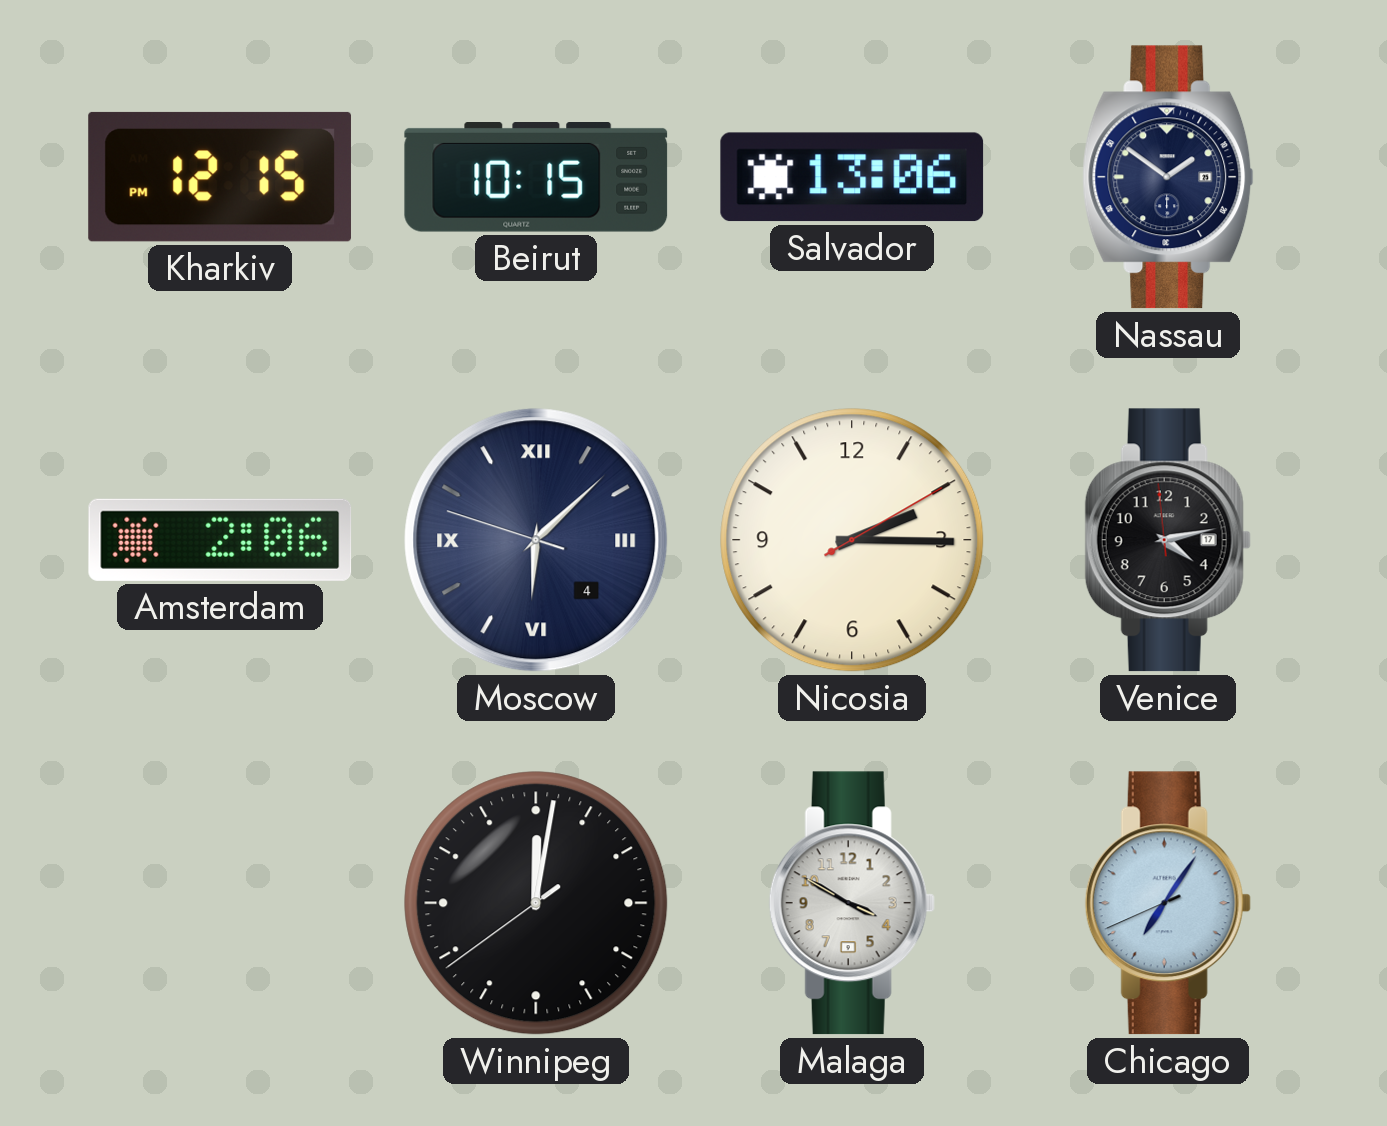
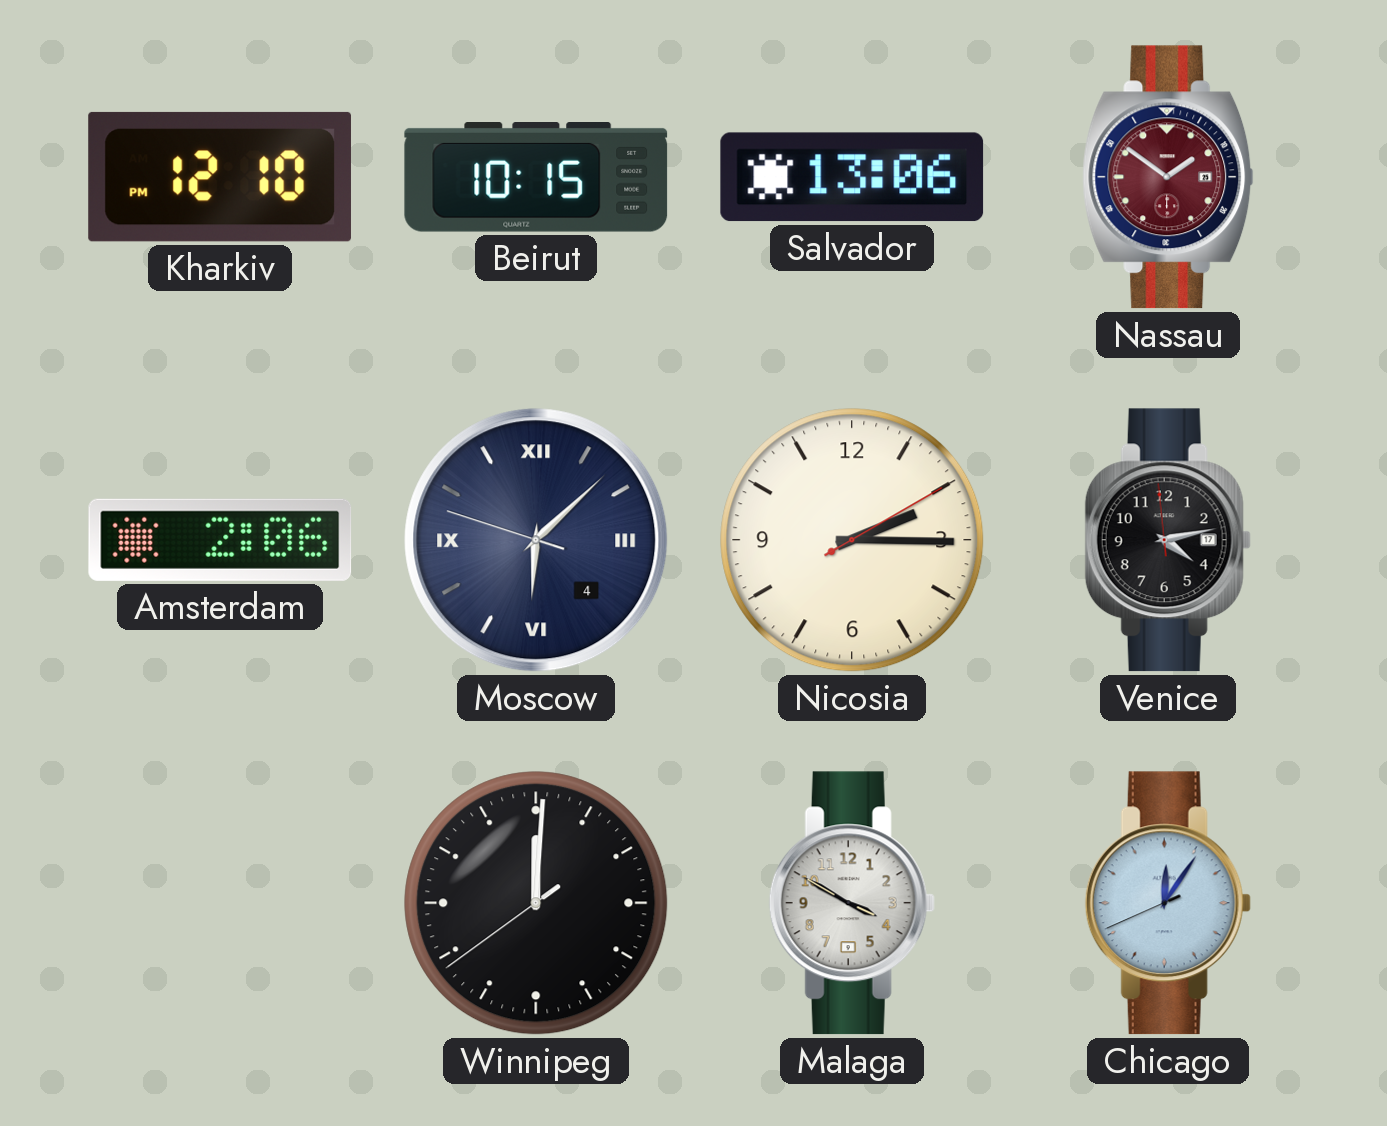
Kharkiv: 12:15 -> 12:10
Nassau dial: navy -> burgundy
Winnipeg: 12:01 -> 12:00
Chicago: 7:05 -> 12:05
